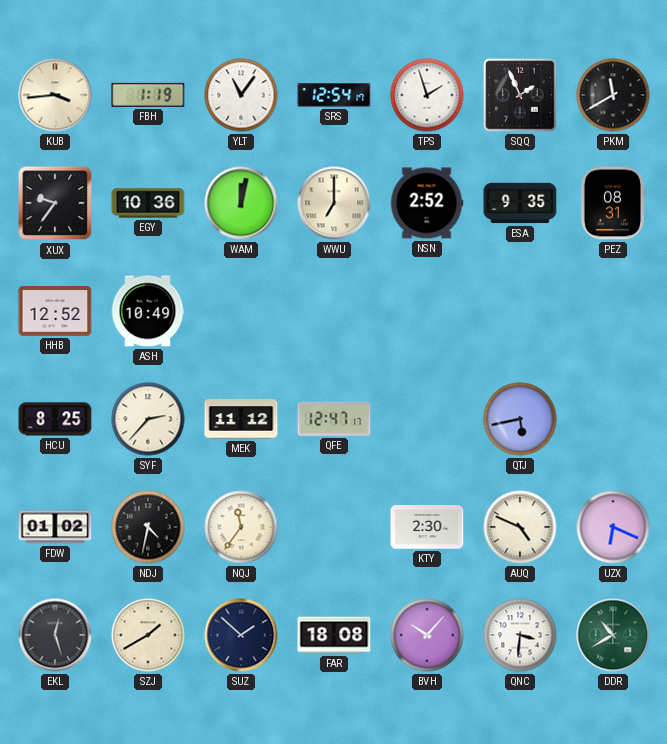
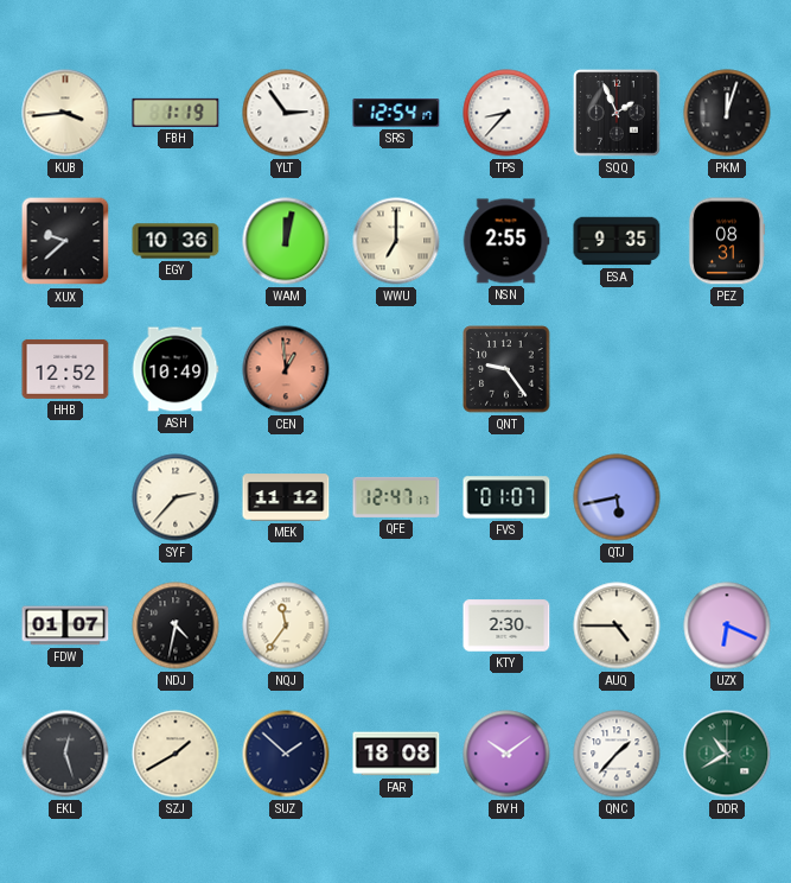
YLT: 11:06 -> 2:54
TPS: 1:57 -> 8:37
PKM: 11:40 -> 12:03
XUX: 9:36 -> 9:38
NSN: 2:52 -> 2:55
CEN: none -> 12:59
QNT: none -> 9:24
HCU: 8:25 -> none
FVS: none -> 01:07
FDW: 01:02 -> 01:07
AUQ: 4:49 -> 4:45
BVH: 10:07 -> 10:09
QNC: 3:31 -> 1:37
